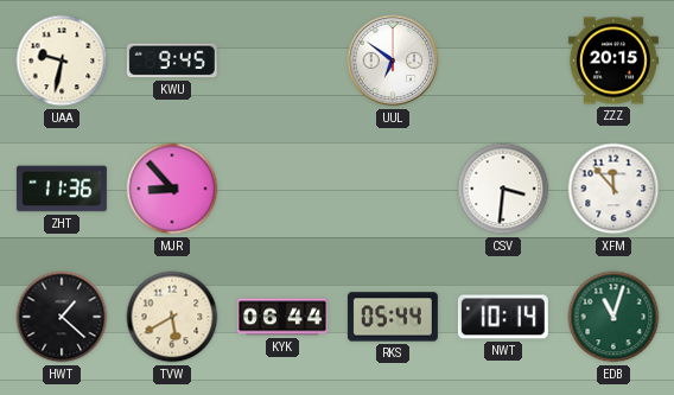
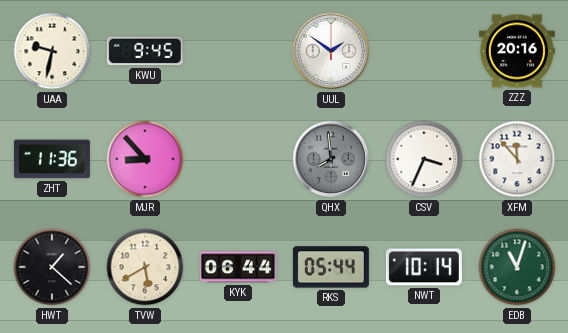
UUL: 6:51 -> 1:51
ZZZ: 20:15 -> 20:16
QHX: none -> 7:59
CSV: 3:31 -> 3:34
